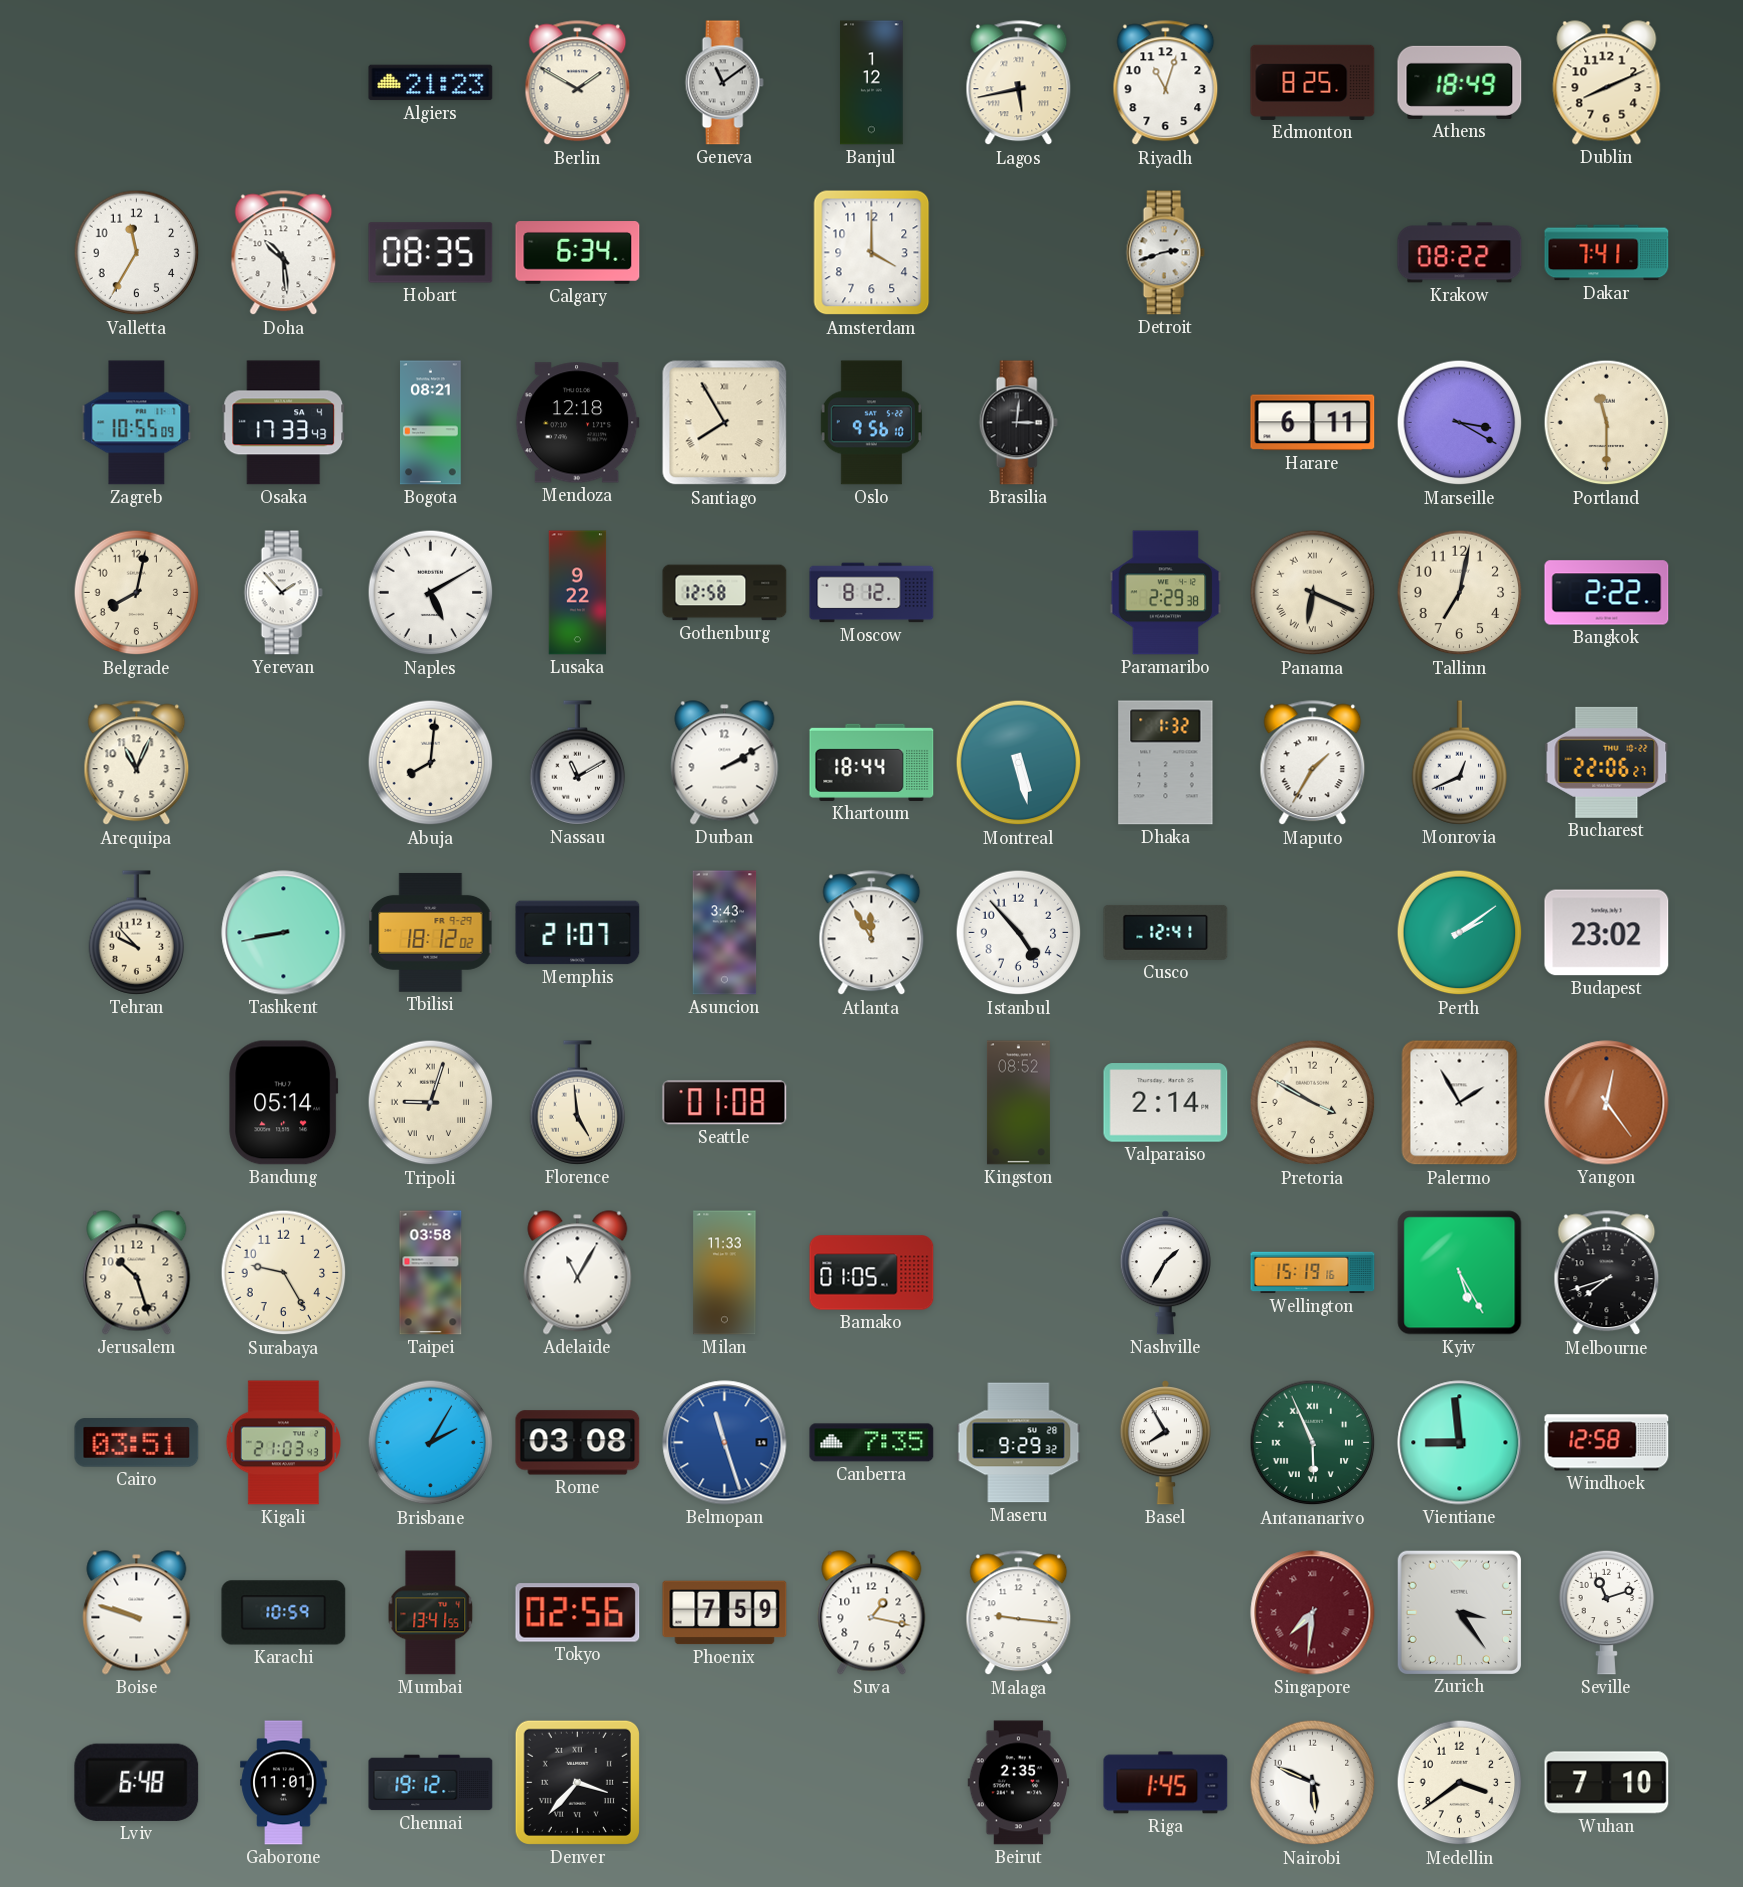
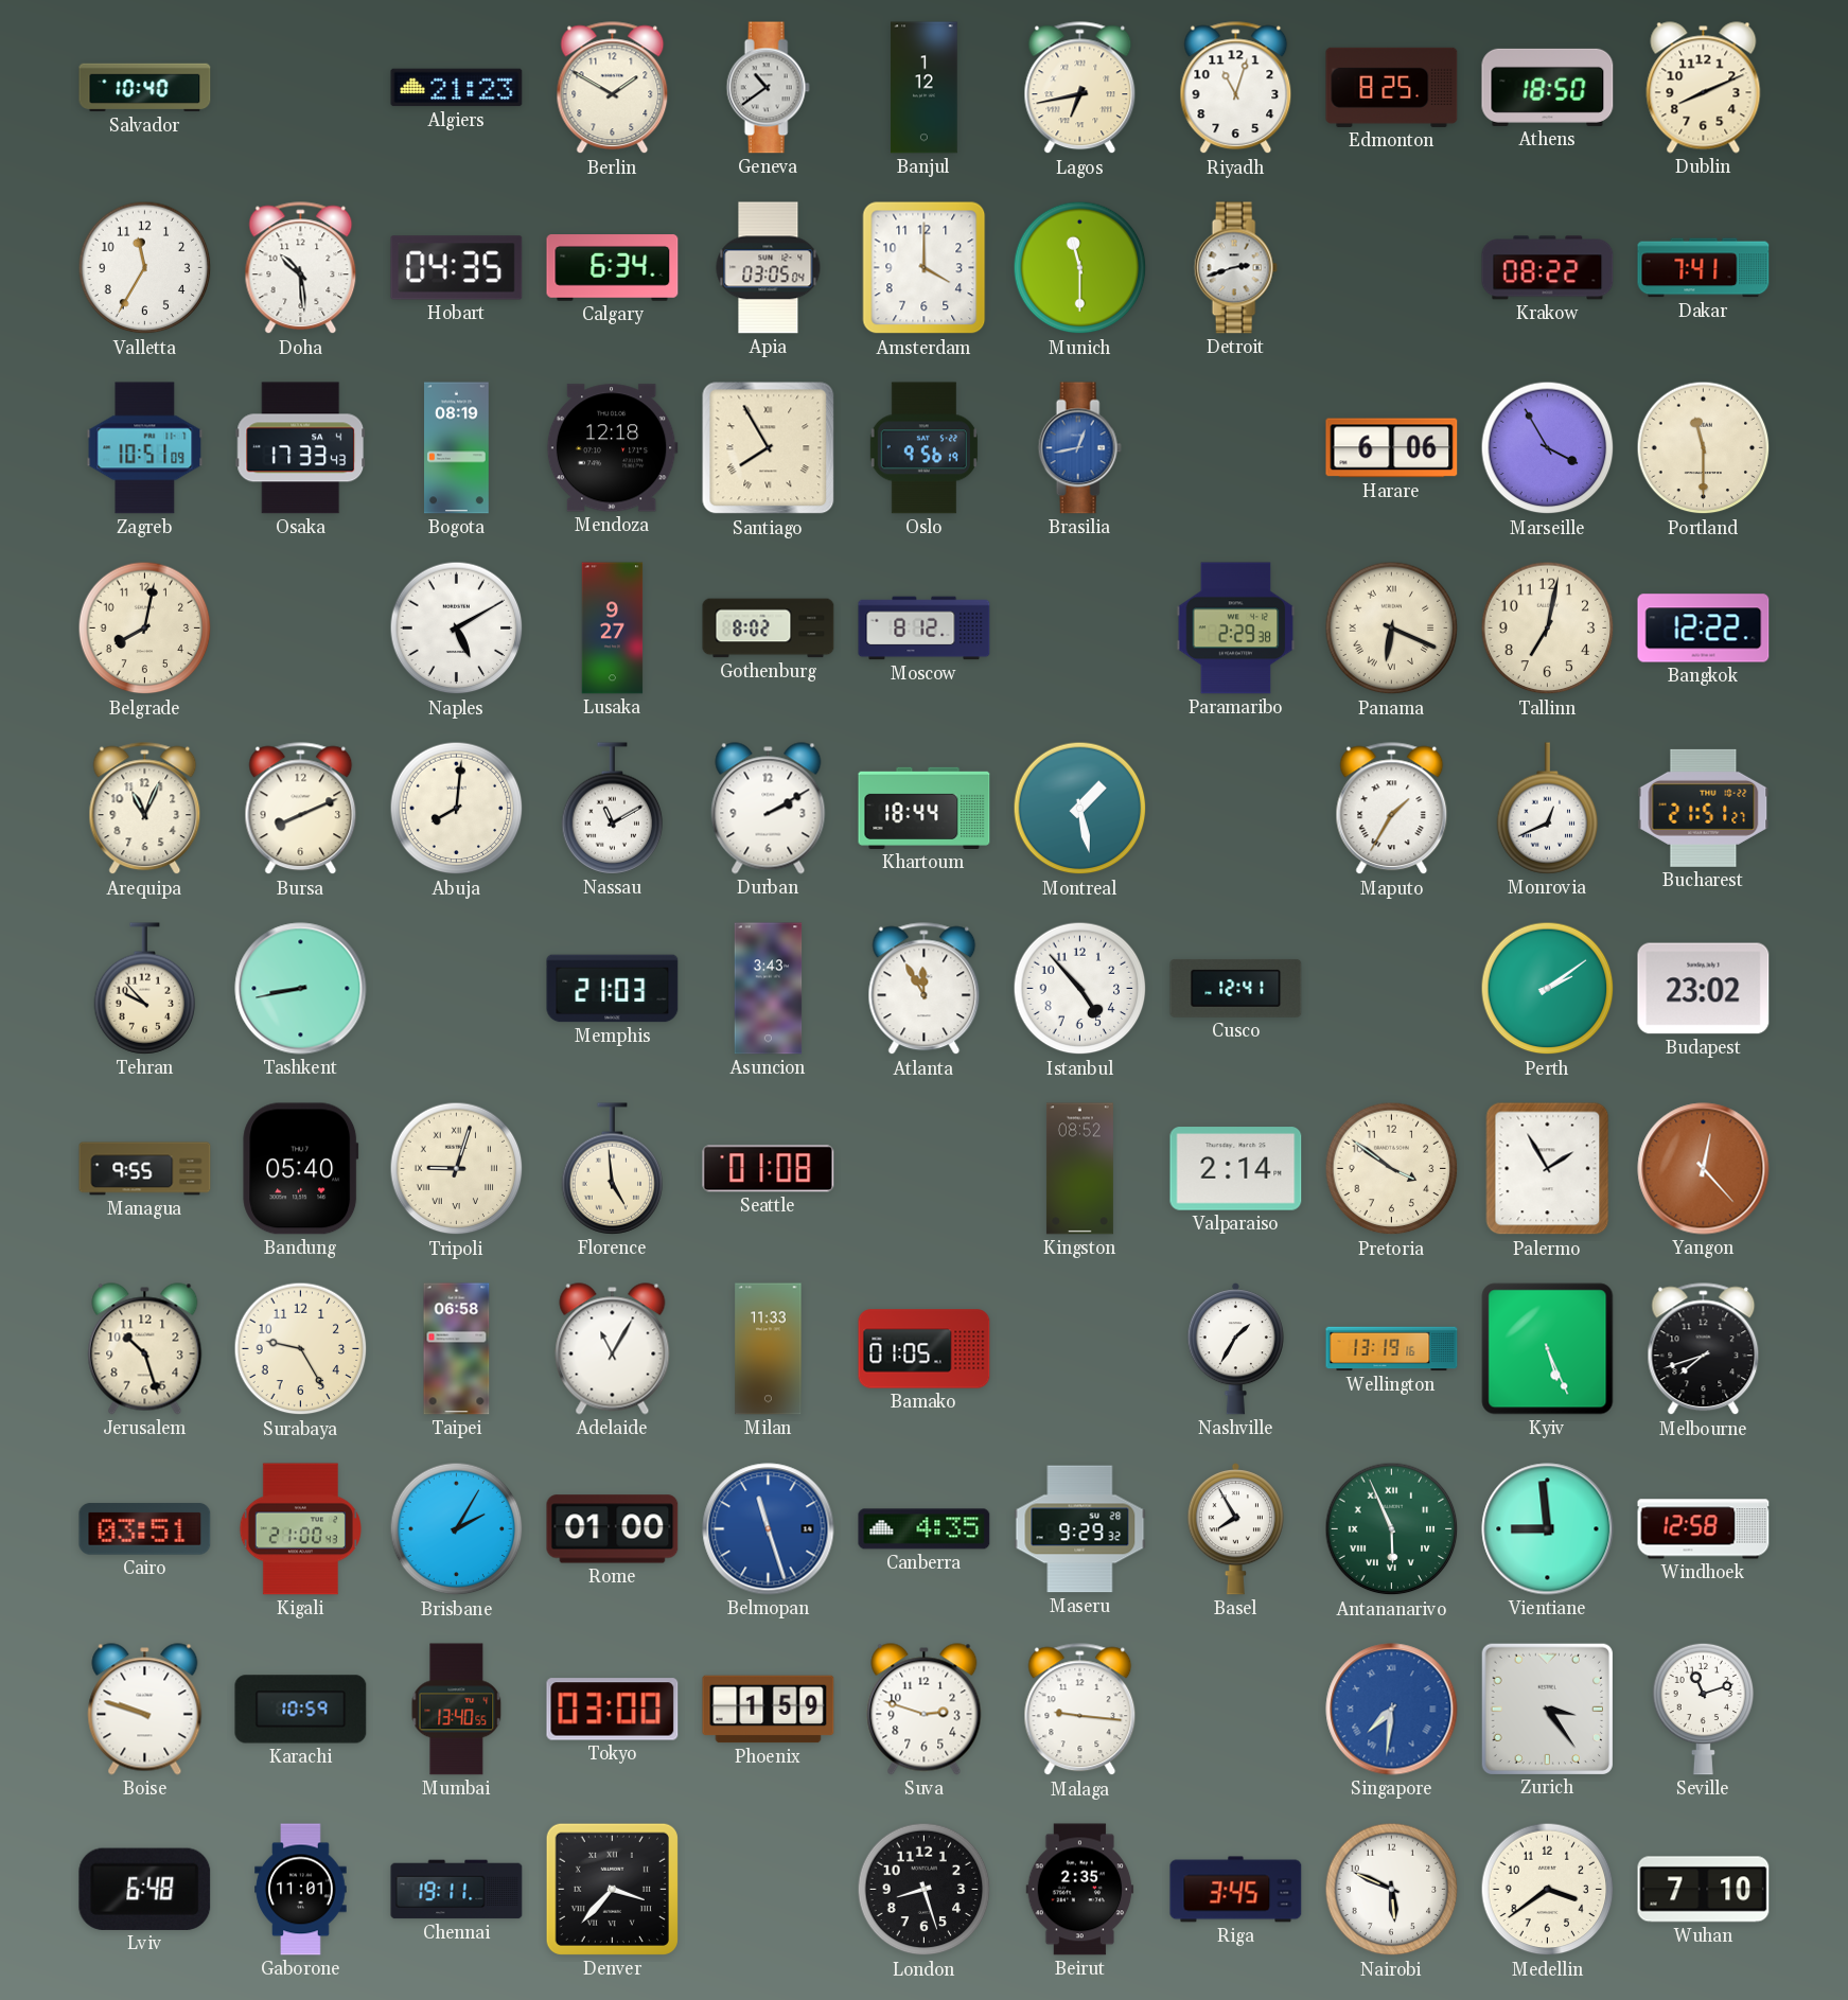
Salvador: none -> 10:40
Geneva: 11:09 -> 10:39
Lagos: 5:43 -> 6:43
Athens: 18:49 -> 18:50
Hobart: 08:35 -> 04:35
Apia: none -> 03:05
Munich: none -> 11:30
Zagreb: 10:55 -> 10:51
Bogota: 08:21 -> 08:19
Oslo: 9:56:10 -> 9:56:19
Brasilia: 3:01 -> 12:43
Brasilia dial: black -> blue
Harare: 6:11 -> 6:06
Marseille: 3:20 -> 3:55
Yerevan: 1:53 -> none
Lusaka: 9:22 -> 9:27
Gothenburg: 12:58 -> 8:02
Bangkok: 2:22 -> 12:22
Bursa: none -> 8:11
Montreal: 5:28 -> 1:28
Dhaka: 1:32 -> none
Bucharest: 22:06 -> 21:51
Tbilisi: 18:12 -> none
Memphis: 21:07 -> 21:03
Managua: none -> 9:55
Bandung: 05:14 -> 05:40
Pretoria: 3:50 -> 3:51
Yangon: 12:24 -> 12:23
Taipei: 03:58 -> 06:58
Wellington: 15:19 -> 13:19
Kyiv: 5:25 -> 5:26
Kigali: 21:03 -> 21:00
Rome: 03:08 -> 01:00
Canberra: 7:35 -> 4:35
Mumbai: 13:41 -> 13:40
Tokyo: 02:56 -> 03:00
Phoenix: 7:59 -> 1:59
Suva: 1:17 -> 2:48
Singapore dial: burgundy -> blue
Chennai: 19:12 -> 19:11
London: none -> 8:27
Riga: 1:45 -> 3:45
